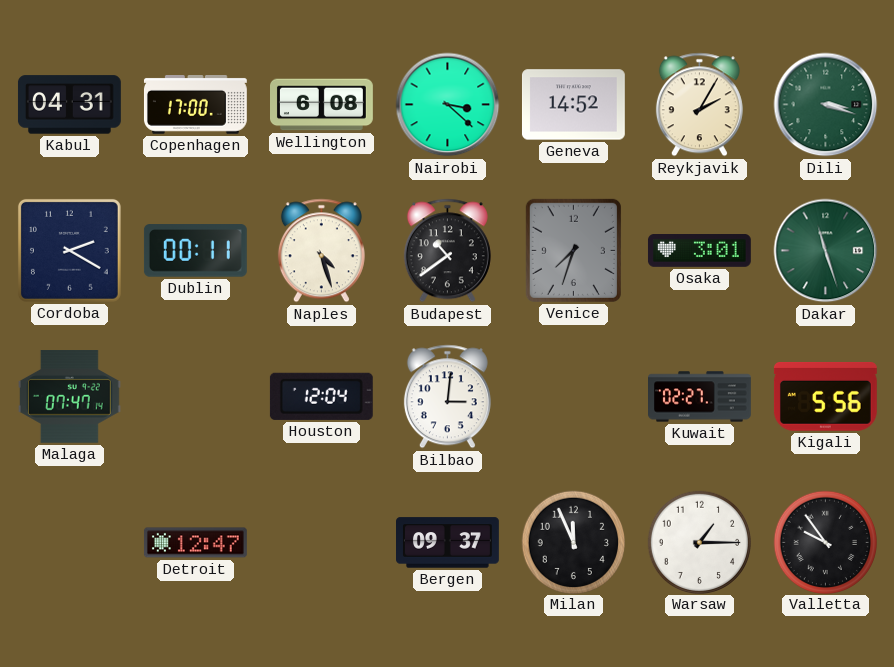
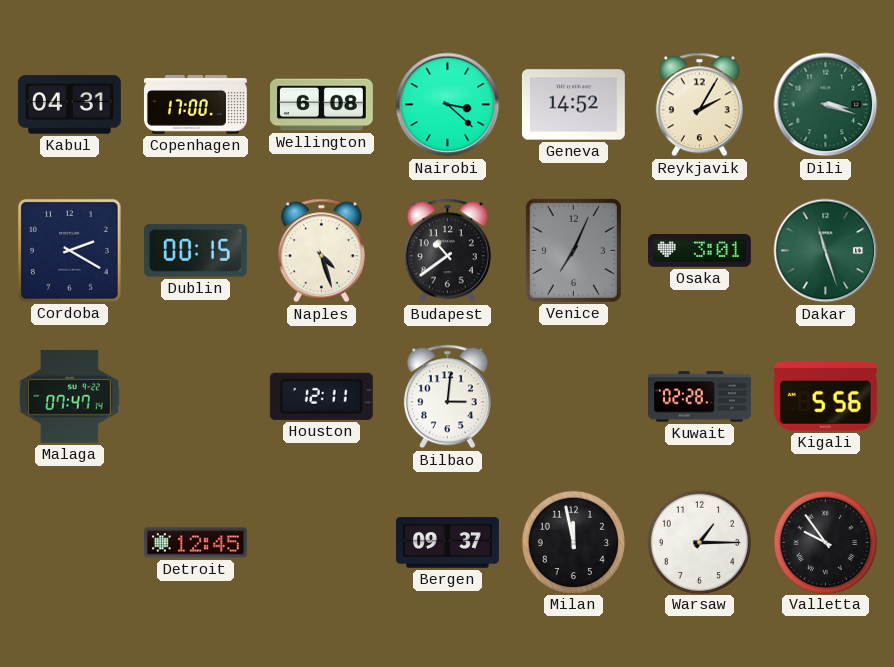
Dublin: 00:11 -> 00:15
Venice: 7:33 -> 7:04
Houston: 12:04 -> 12:11
Kuwait: 02:27 -> 02:28
Detroit: 12:47 -> 12:45
Milan: 11:56 -> 11:58
